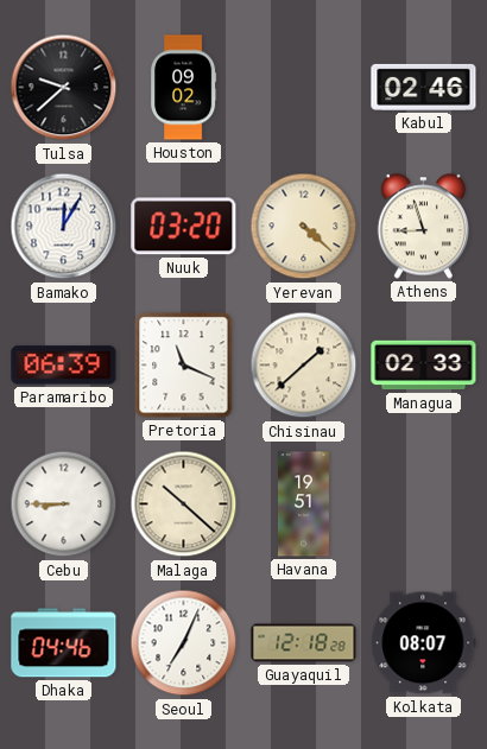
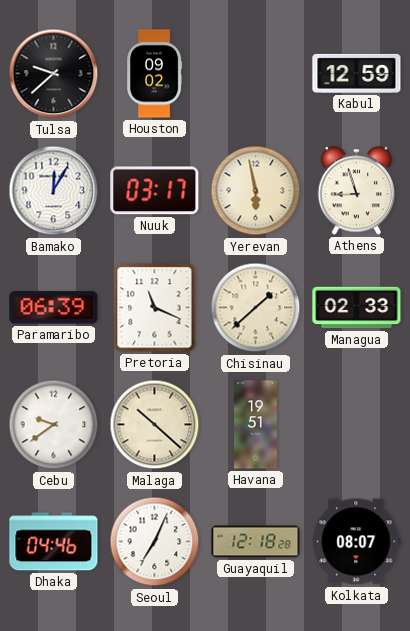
Kabul: 02:46 -> 12:59
Nuuk: 03:20 -> 03:17
Yerevan: 4:22 -> 5:58
Cebu: 8:45 -> 9:39
